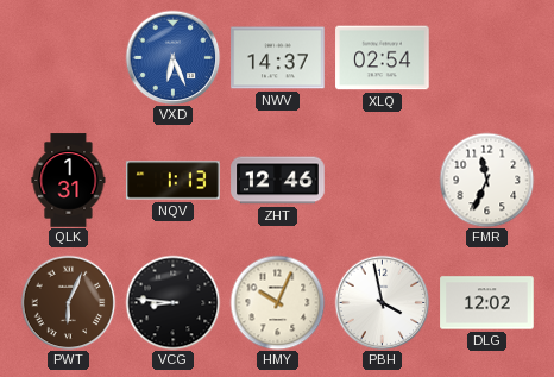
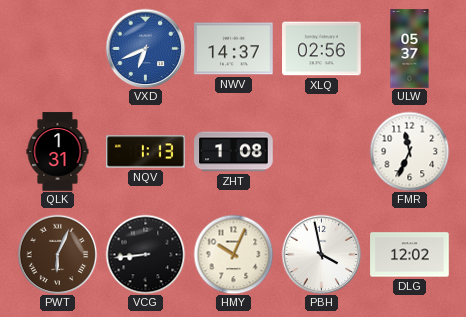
VXD: 6:26 -> 6:41
XLQ: 02:54 -> 02:56
ULW: none -> 05:37
ZHT: 12:46 -> 1:08
VCG: 8:46 -> 8:44
